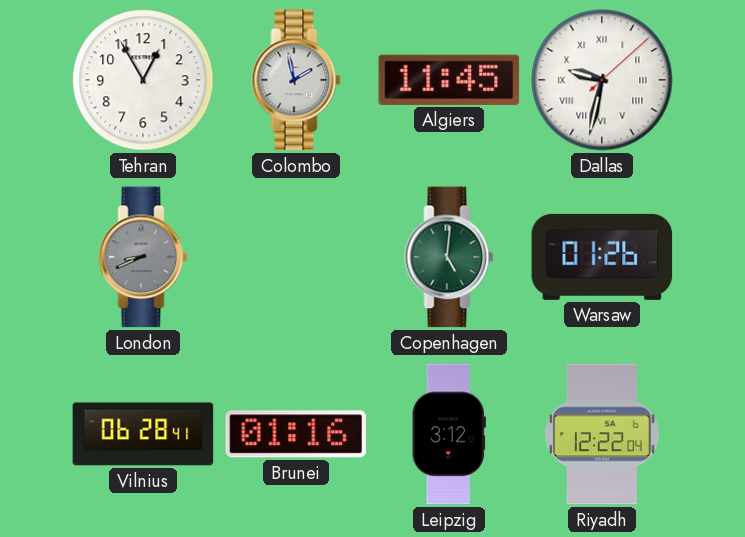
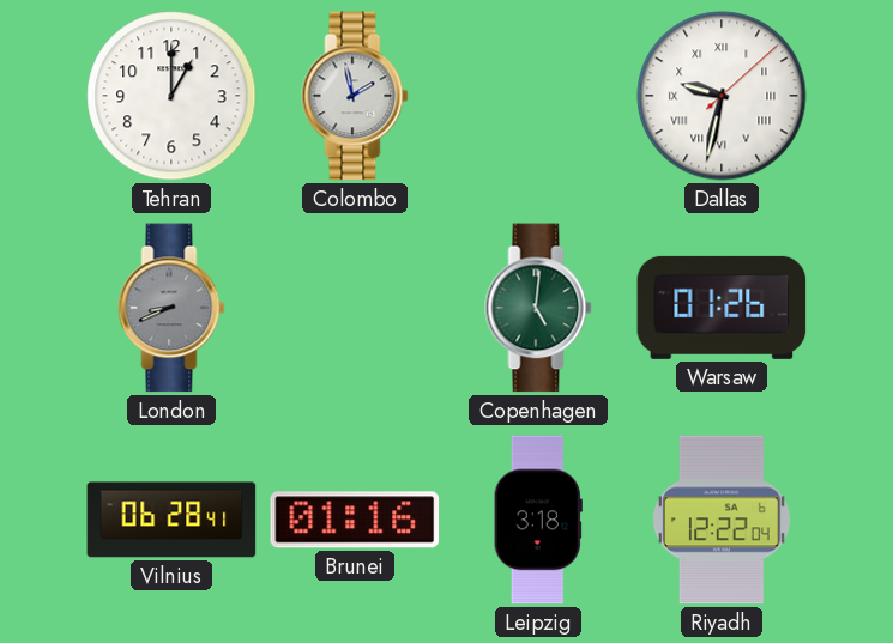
Tehran: 12:55 -> 1:00
Algiers: 11:45 -> none
Leipzig: 3:12 -> 3:18
